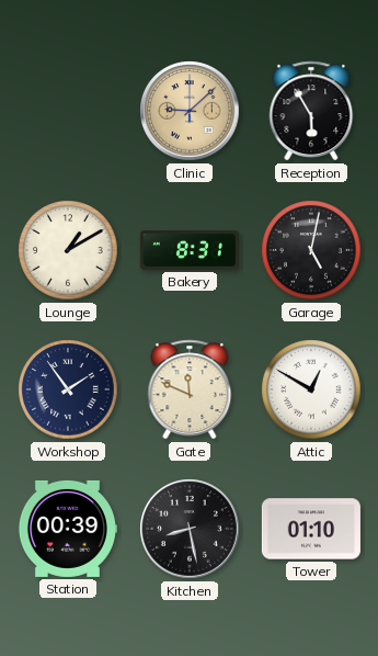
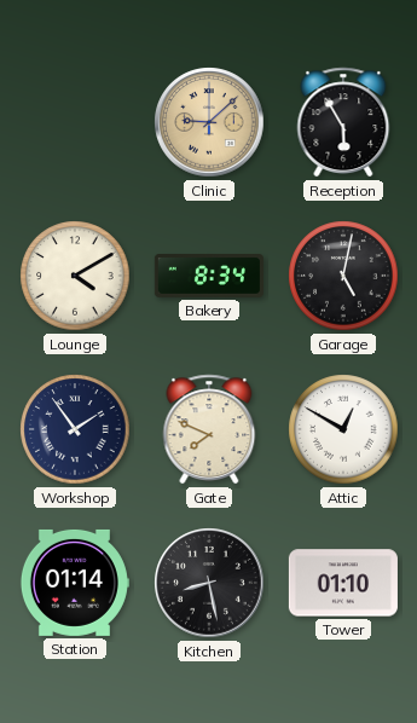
Lounge: 1:10 -> 4:10
Bakery: 8:31 -> 8:34
Gate: 11:49 -> 7:49
Station: 00:39 -> 01:14
